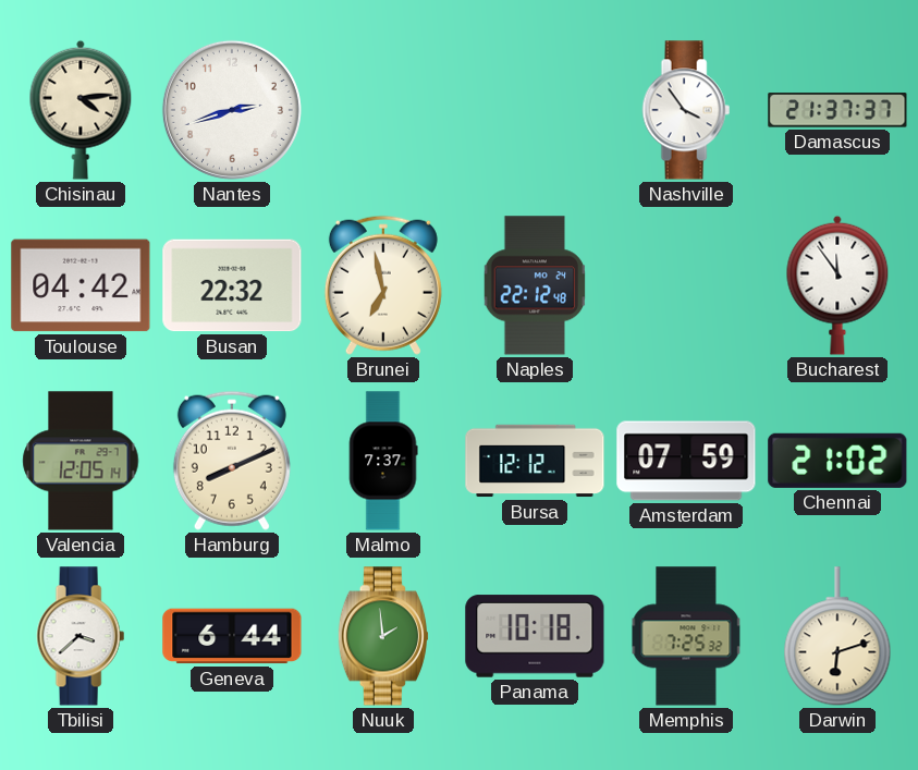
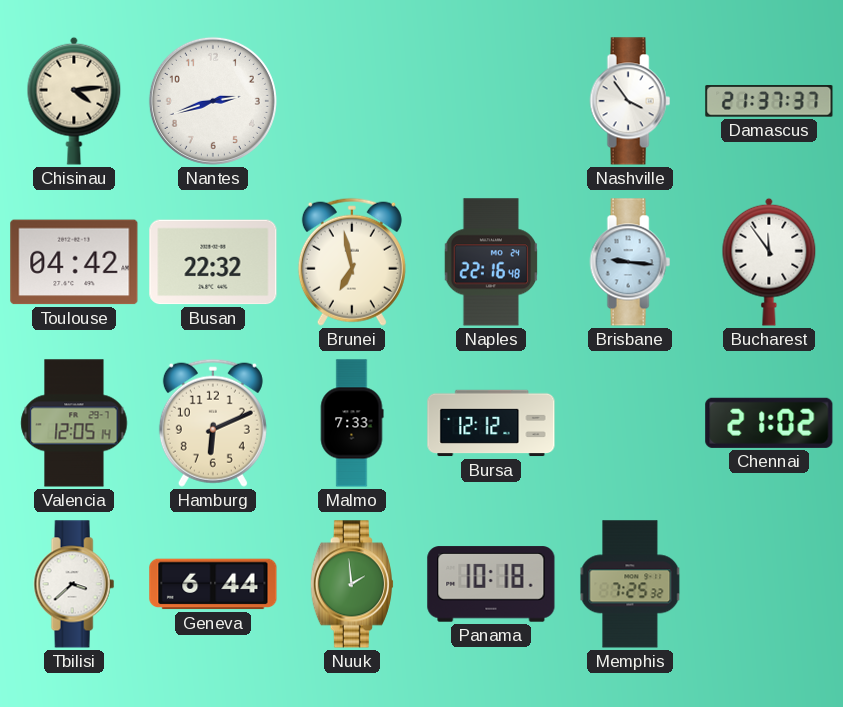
Naples: 22:12 -> 22:16
Brisbane: none -> 9:16
Hamburg: 8:11 -> 6:11
Malmo: 7:37 -> 7:33
Amsterdam: 07:59 -> none
Darwin: 6:12 -> none
